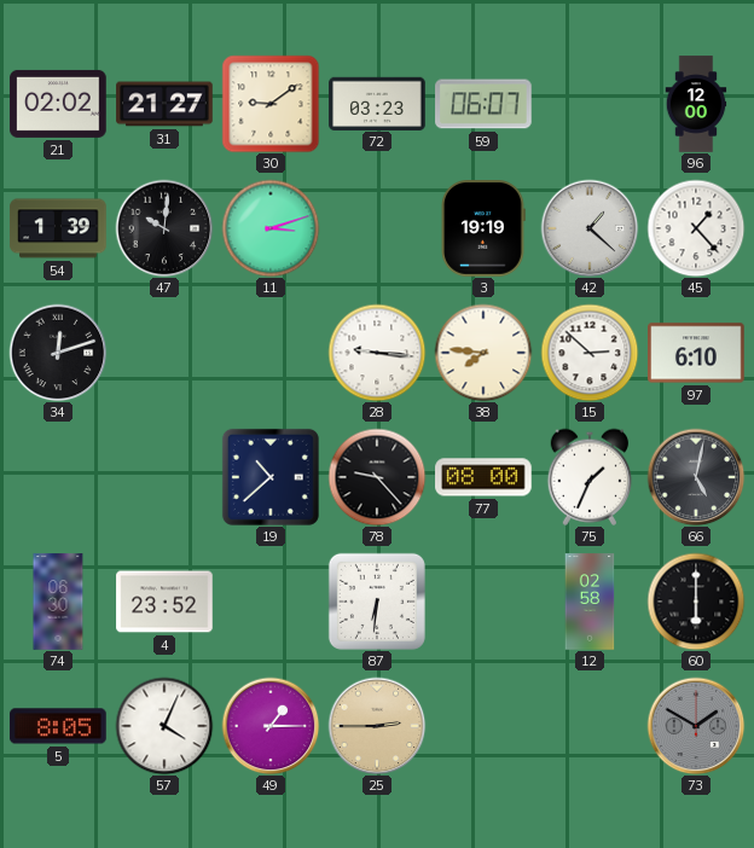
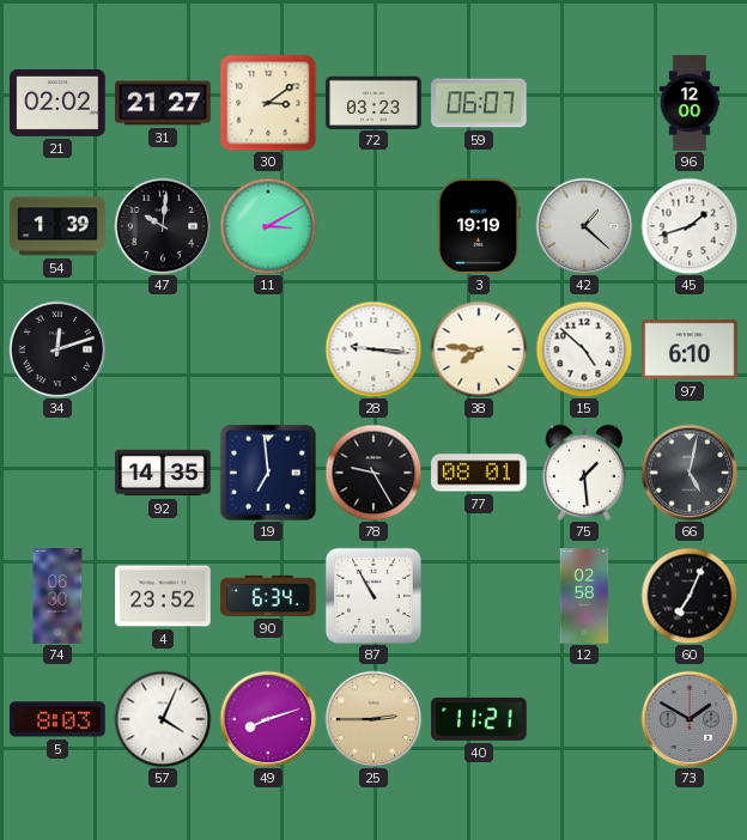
30: 9:09 -> 3:09
11: 3:12 -> 3:10
45: 1:23 -> 1:42
15: 2:52 -> 4:52
92: none -> 14:35
19: 10:38 -> 6:59
78: 9:23 -> 9:25
77: 08:00 -> 08:01
75: 1:34 -> 1:29
90: none -> 6:34
87: 6:31 -> 10:55
60: 6:00 -> 7:04
5: 8:05 -> 8:03
49: 1:15 -> 8:12
40: none -> 11:21
